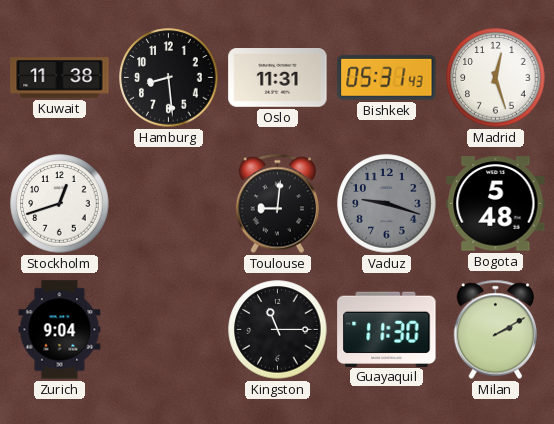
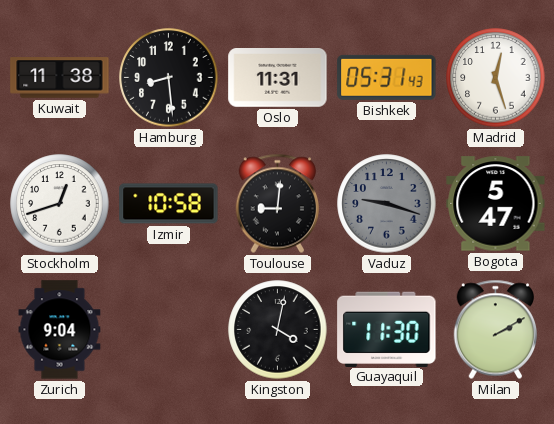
Izmir: none -> 10:58
Bogota: 5:48 -> 5:47
Kingston: 11:15 -> 4:02
